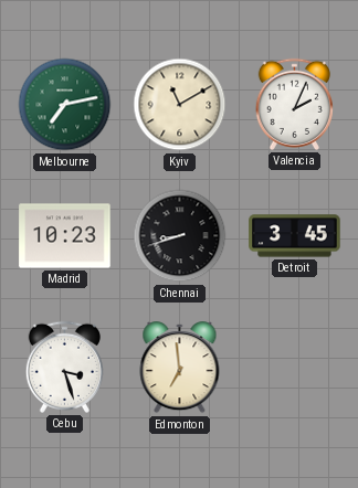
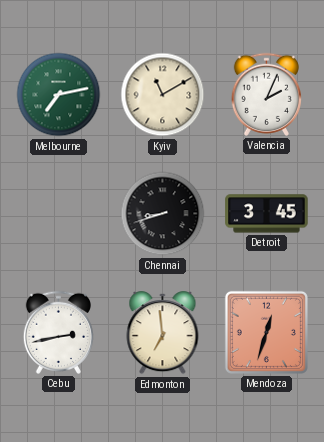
Madrid: 10:23 -> none
Cebu: 3:27 -> 2:43
Mendoza: none -> 12:33
